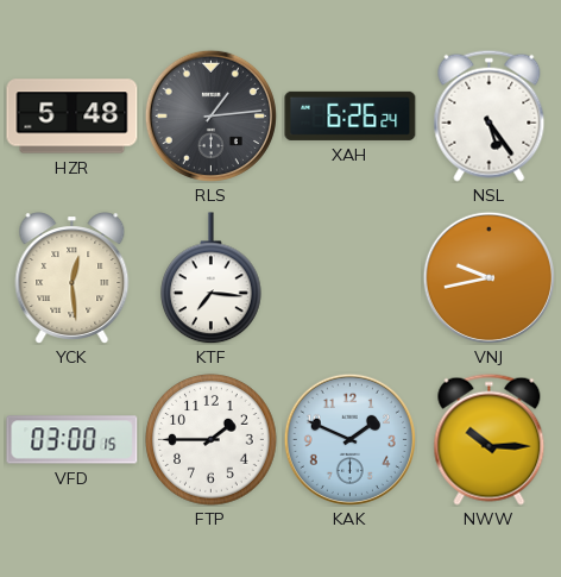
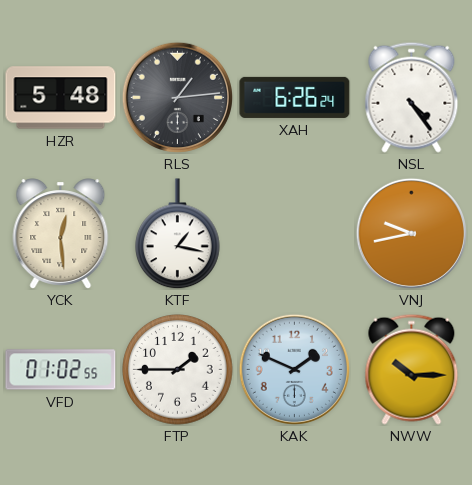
NSL: 5:24 -> 4:24
KTF: 7:16 -> 1:17
VFD: 03:00 -> 01:02
